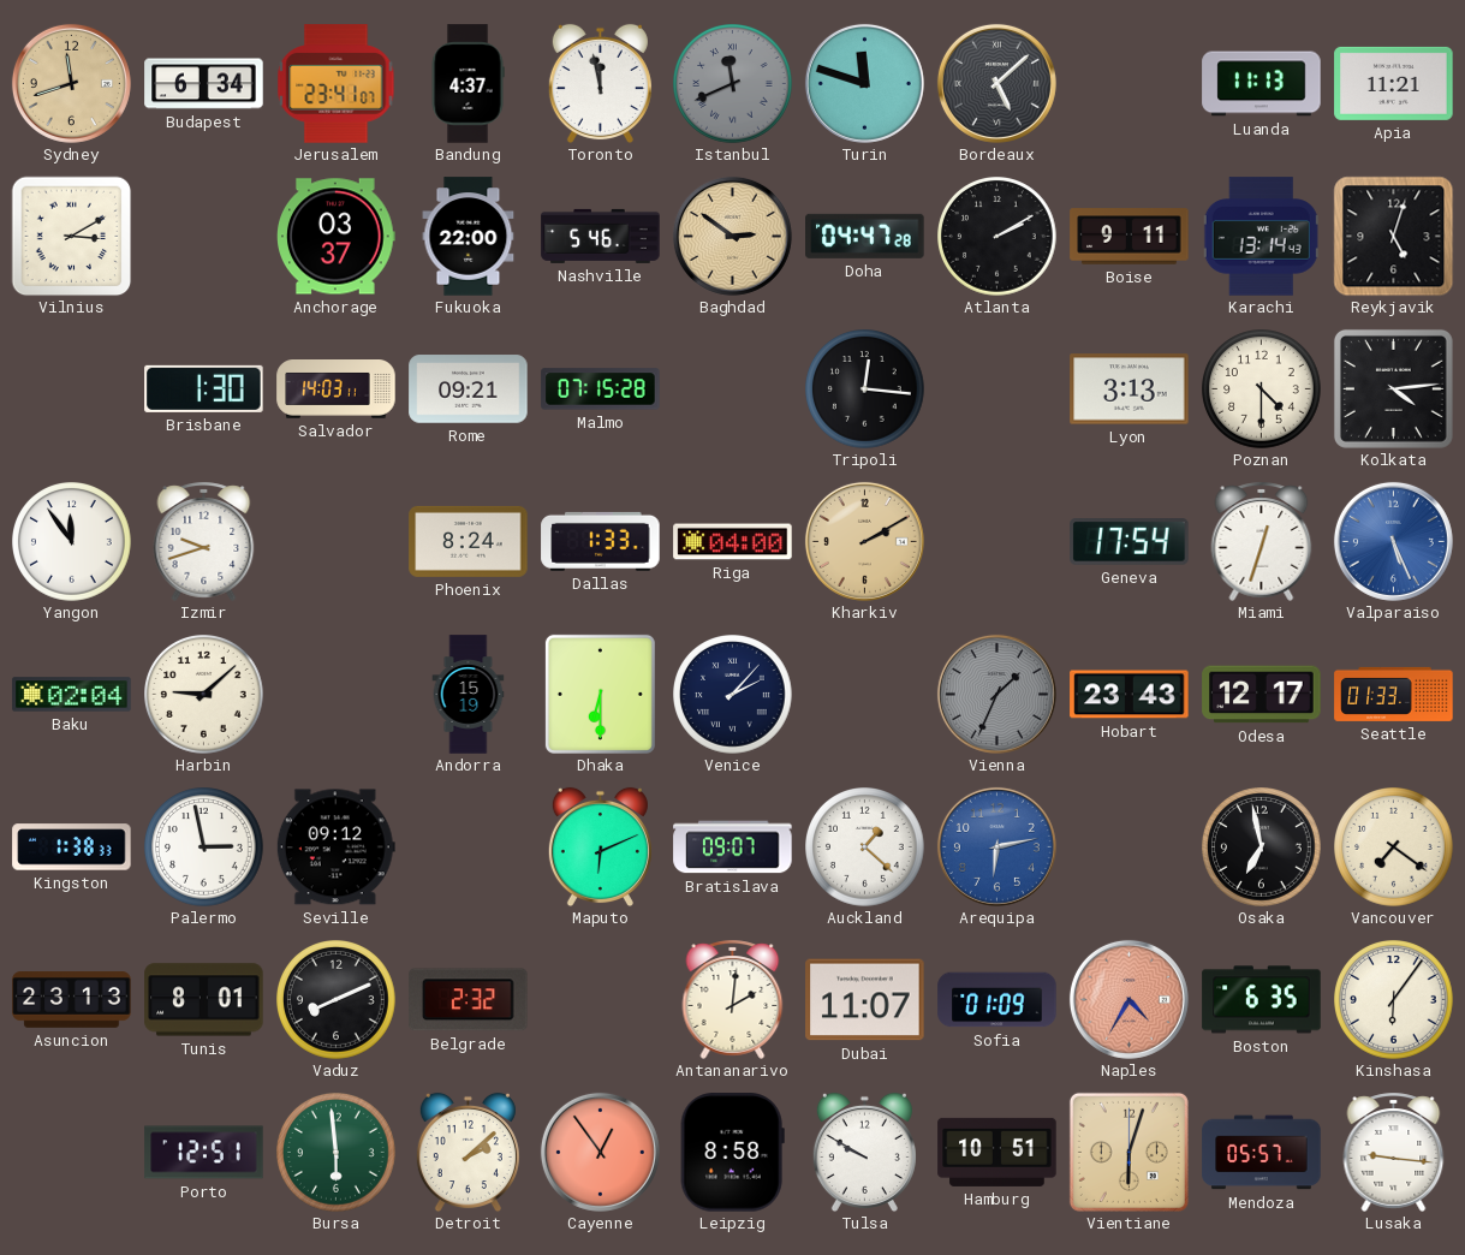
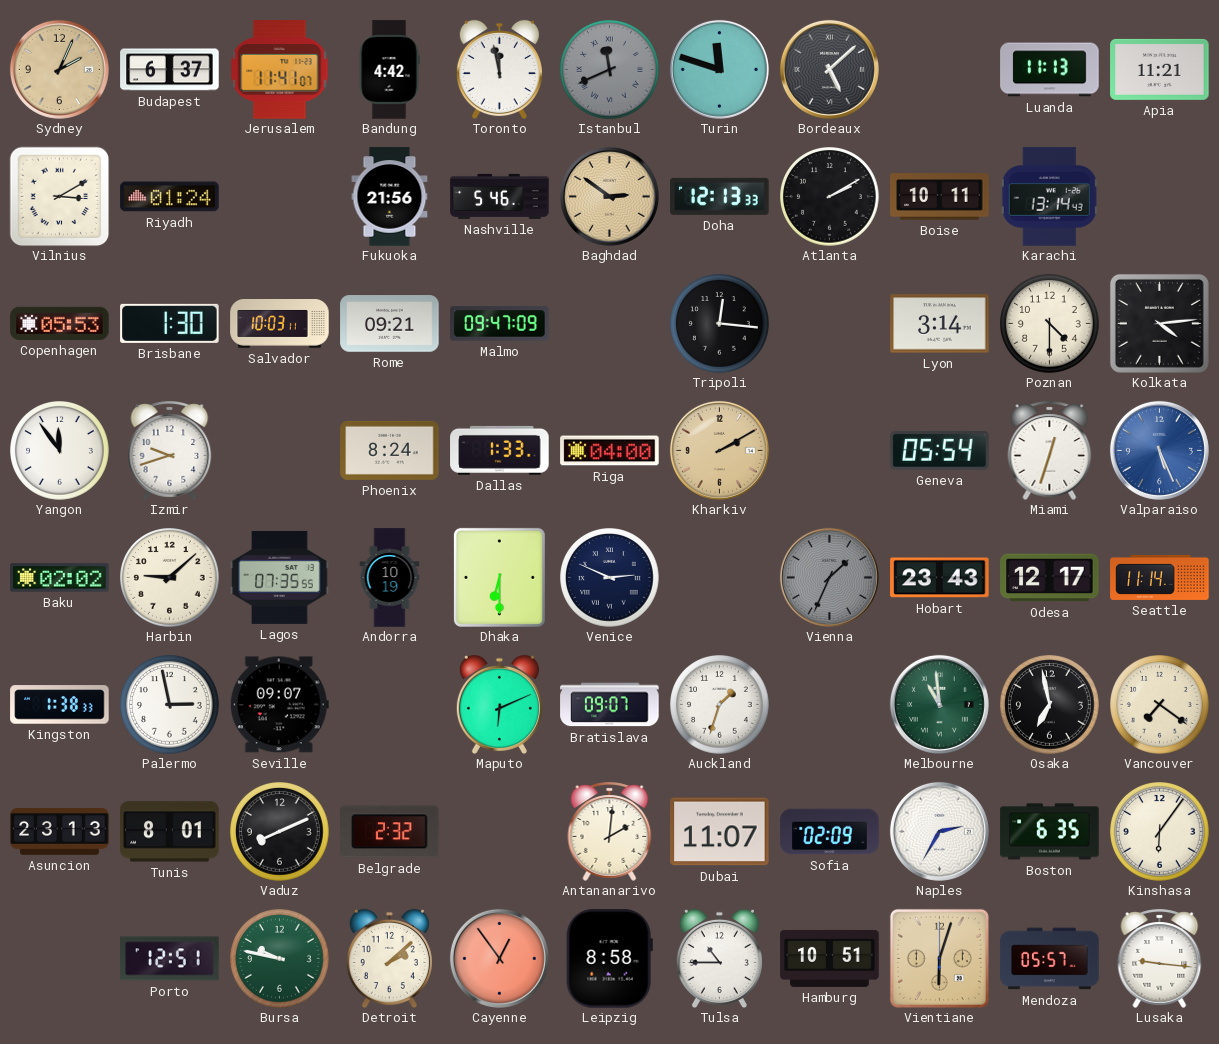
Sydney: 11:42 -> 2:04
Budapest: 6:34 -> 6:37
Jerusalem: 23:41 -> 11:41
Bandung: 4:37 -> 4:42
Riyadh: none -> 01:24
Anchorage: 03:37 -> none
Fukuoka: 22:00 -> 21:56
Doha: 04:47 -> 12:13
Boise: 9:11 -> 10:11
Reykjavik: 5:03 -> none
Copenhagen: none -> 05:53
Salvador: 14:03 -> 10:03
Malmo: 07:15 -> 09:47
Lyon: 3:13 -> 3:14
Geneva: 17:54 -> 05:54
Baku: 02:04 -> 02:02
Lagos: none -> 07:35
Andorra: 15:19 -> 10:19
Venice: 2:07 -> 2:49
Seattle: 01:33 -> 11:14
Seville: 09:12 -> 09:07
Auckland: 1:22 -> 1:33
Arequipa: 6:13 -> none
Melbourne: none -> 10:59
Sofia: 01:09 -> 02:09
Naples: 4:35 -> 2:35
Naples dial: salmon -> white
Bursa: 5:59 -> 9:47
Tulsa: 9:50 -> 10:45
